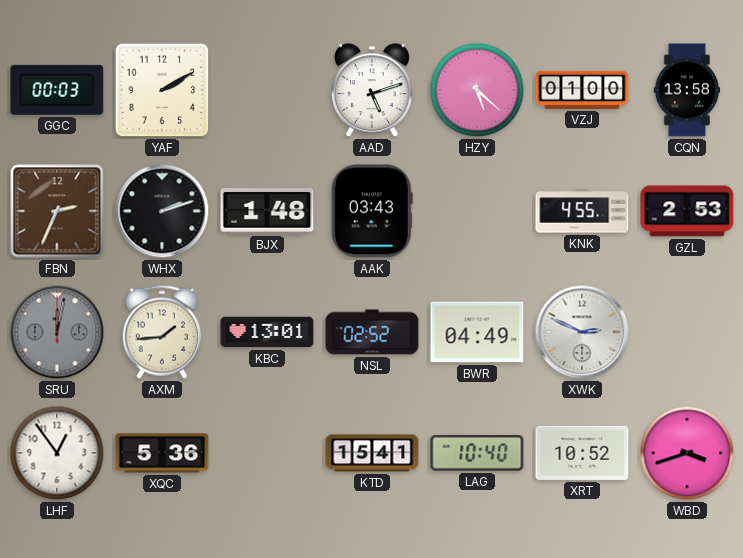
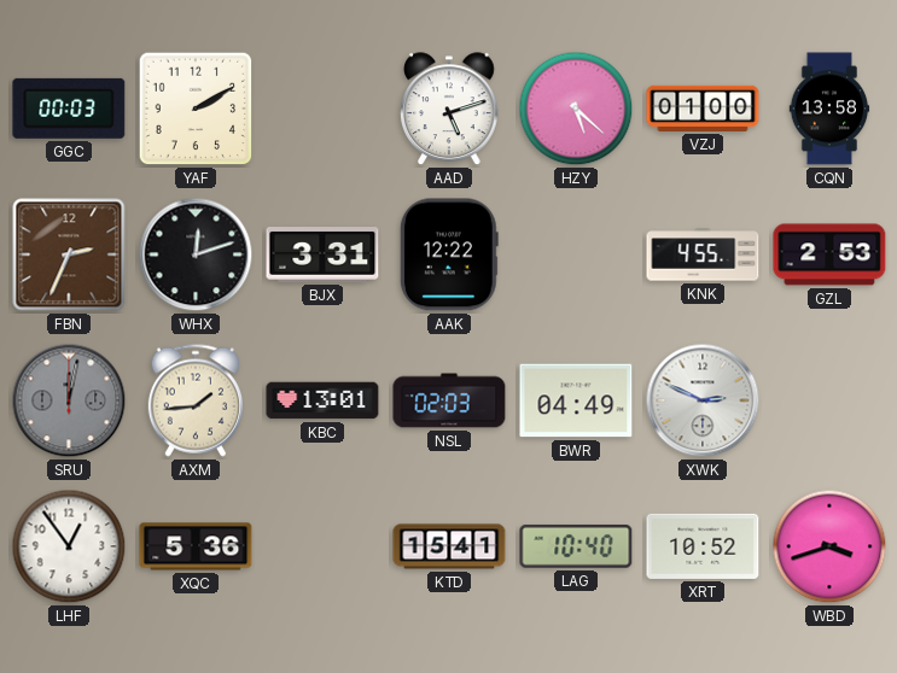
WHX: 2:12 -> 12:12
BJX: 1:48 -> 3:31
AAK: 03:43 -> 12:22
NSL: 02:52 -> 02:03
